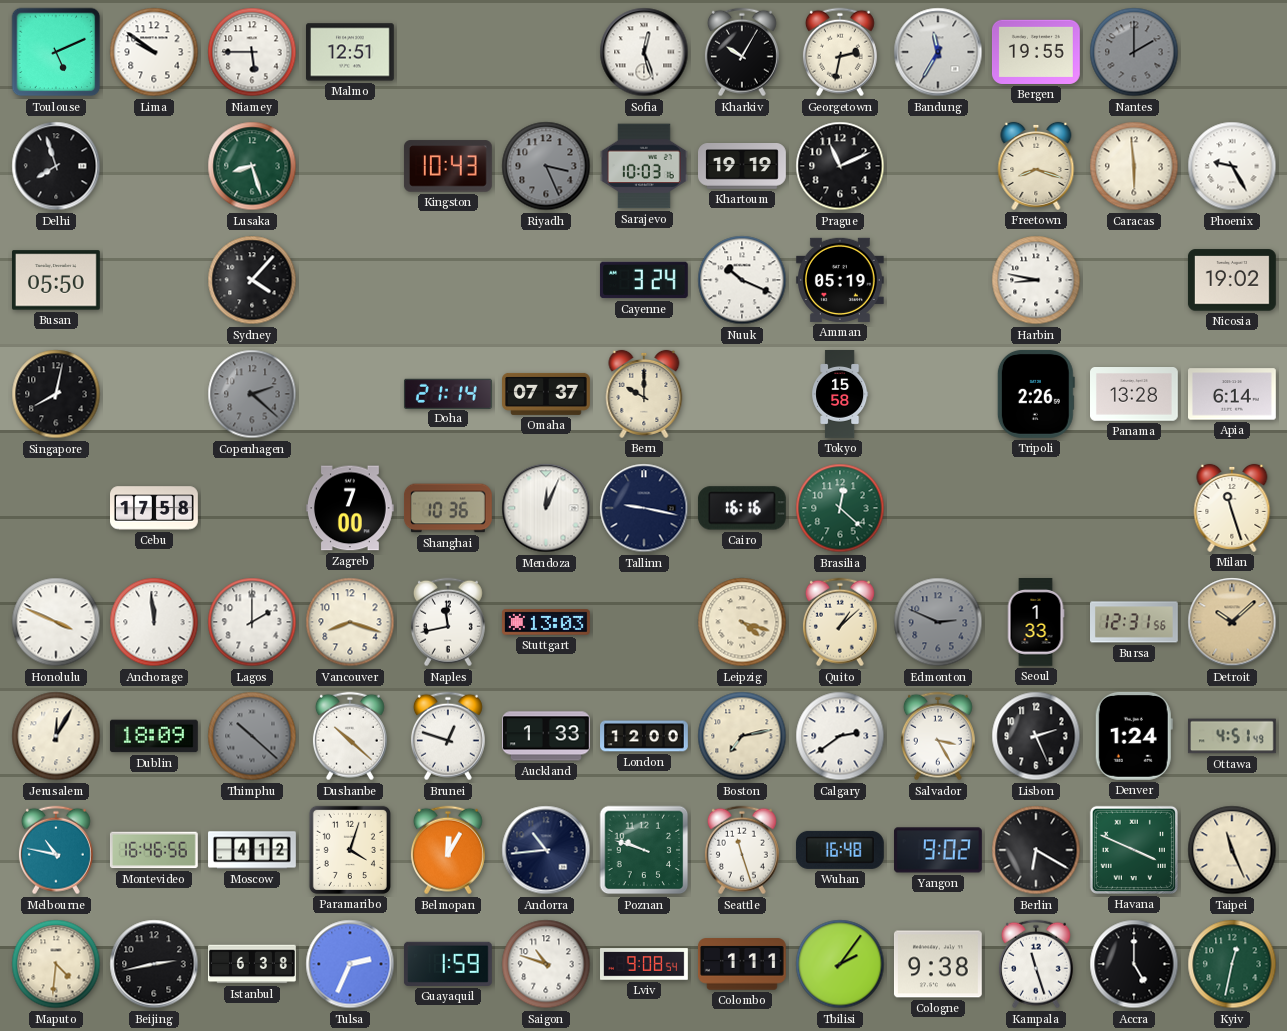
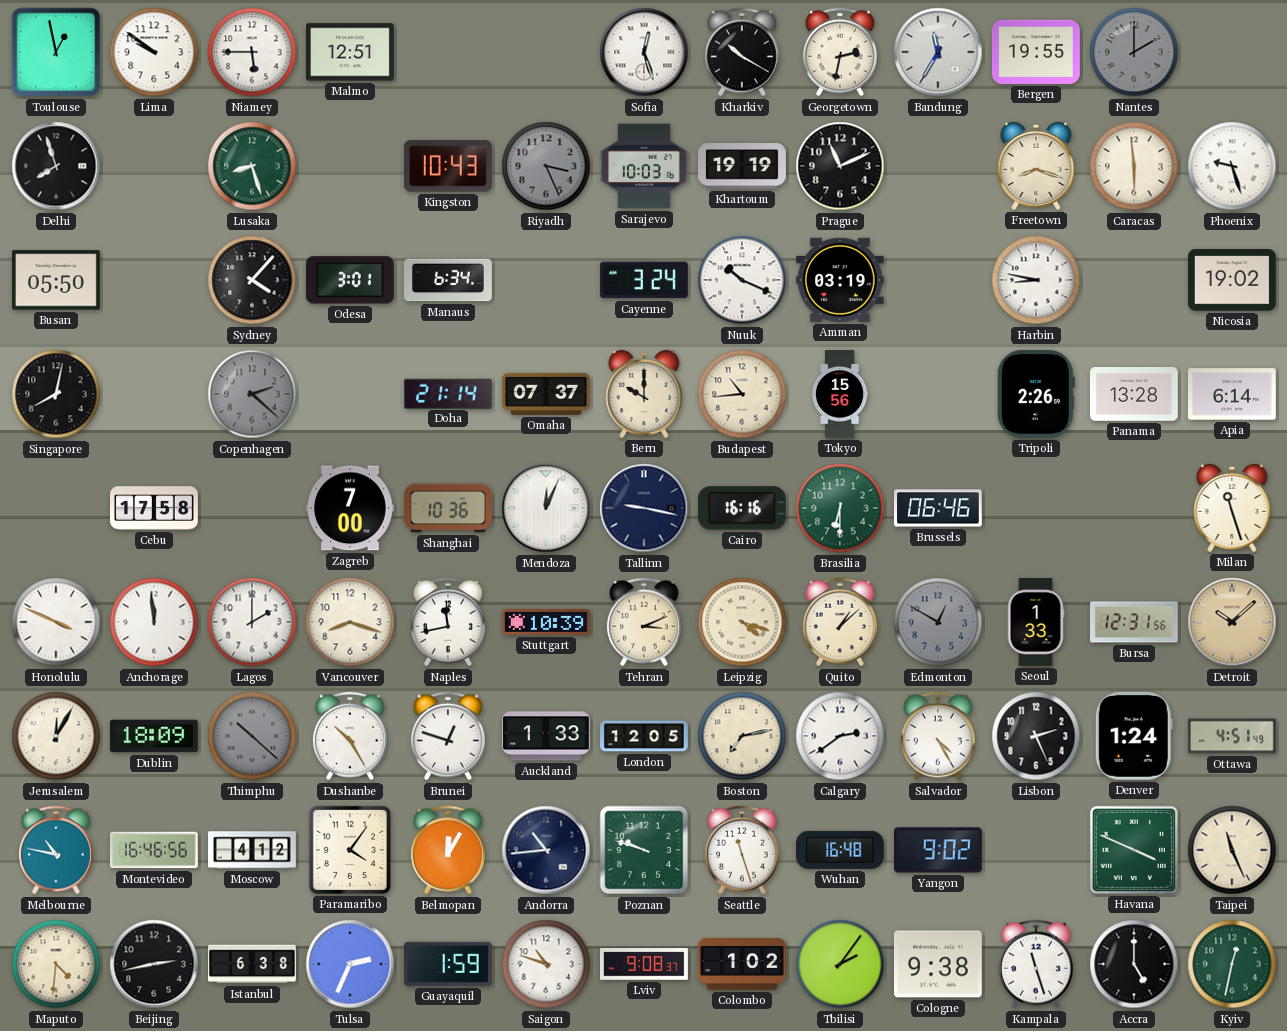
Toulouse: 5:11 -> 12:58
Kharkiv: 10:05 -> 10:20
Phoenix: 9:25 -> 9:27
Odesa: none -> 3:01
Manaus: none -> 6:34
Amman: 05:19 -> 03:19
Budapest: none -> 10:44
Tokyo: 15:58 -> 15:56
Brasilia: 12:22 -> 6:30
Brussels: none -> 06:46
Stuttgart: 13:03 -> 10:39
Tehran: none -> 3:11
Edmonton: 2:49 -> 12:50
Dushanbe: 10:22 -> 10:25
London: 12:00 -> 12:05
Salvador: 3:25 -> 4:25
Paramaribo: 4:03 -> 4:06
Berlin: 6:20 -> none
Lviv: 9:08:54 -> 9:08:37
Colombo: 1:11 -> 1:02
